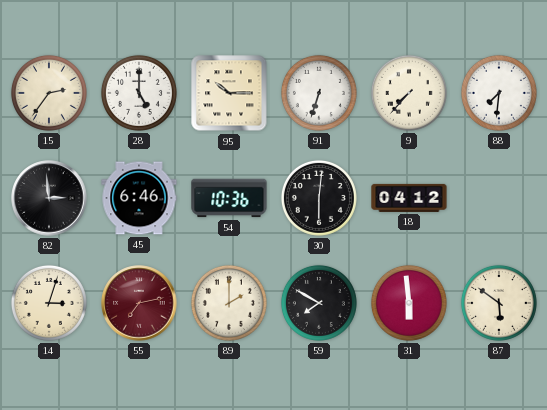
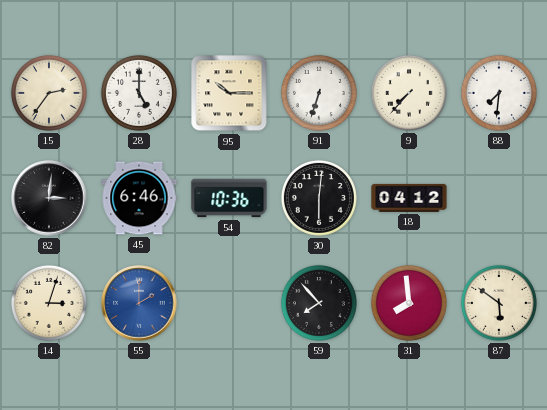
82: 2:59 -> 3:01
55: 7:13 -> 2:00
55 dial: burgundy -> blue
89: 2:00 -> none
59: 7:50 -> 7:53
31: 5:59 -> 7:59
